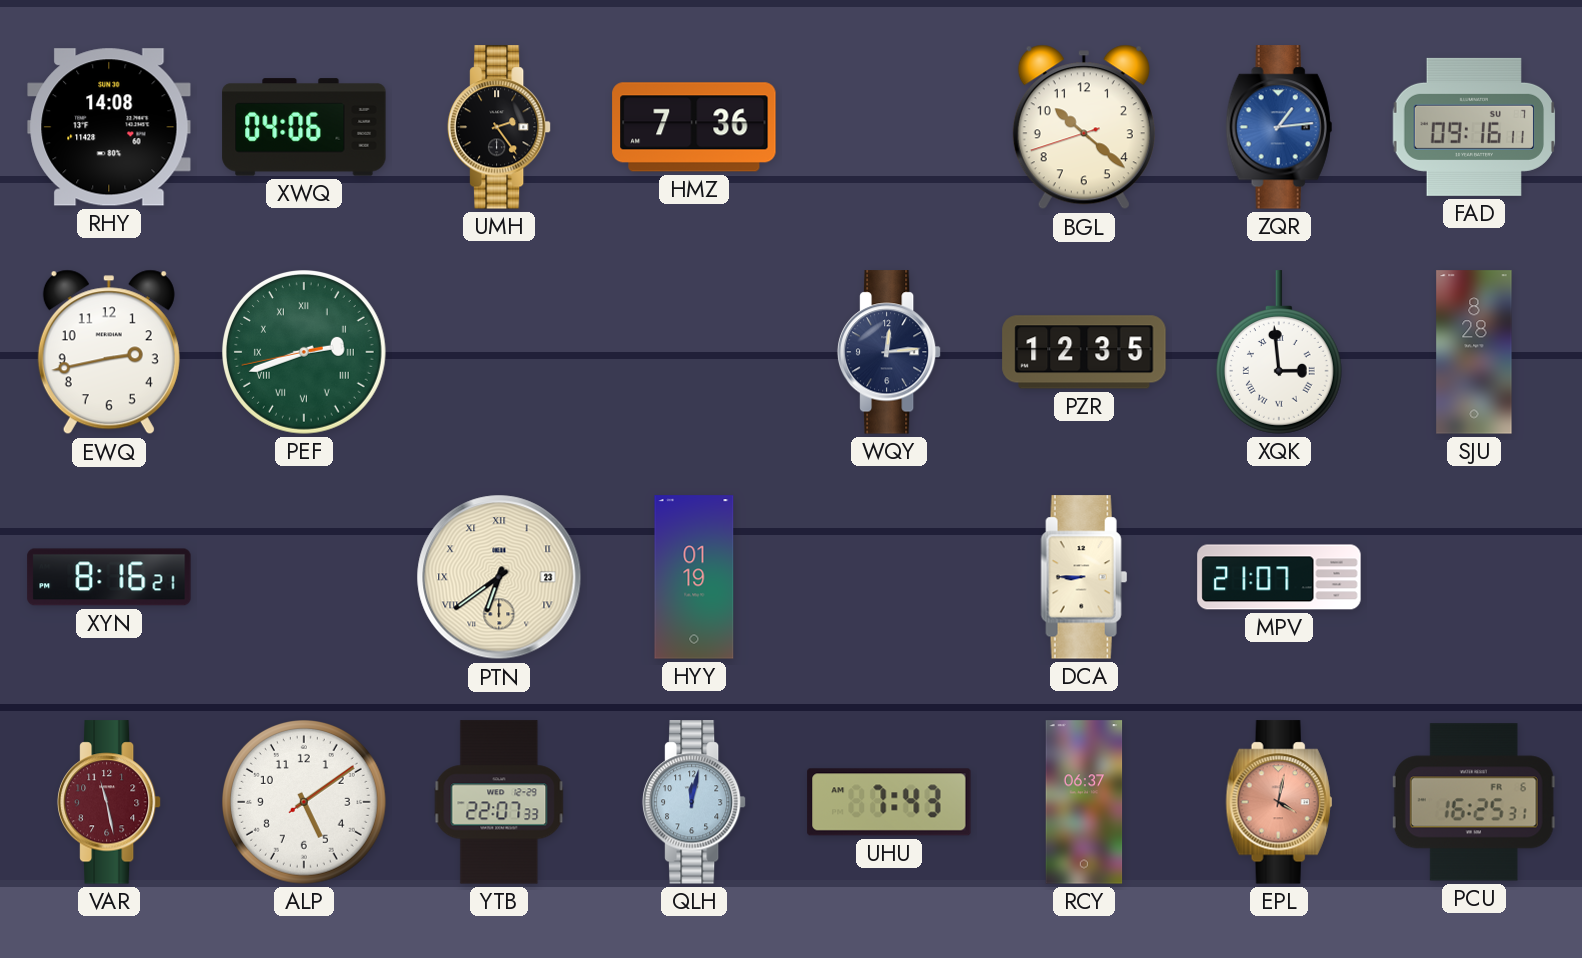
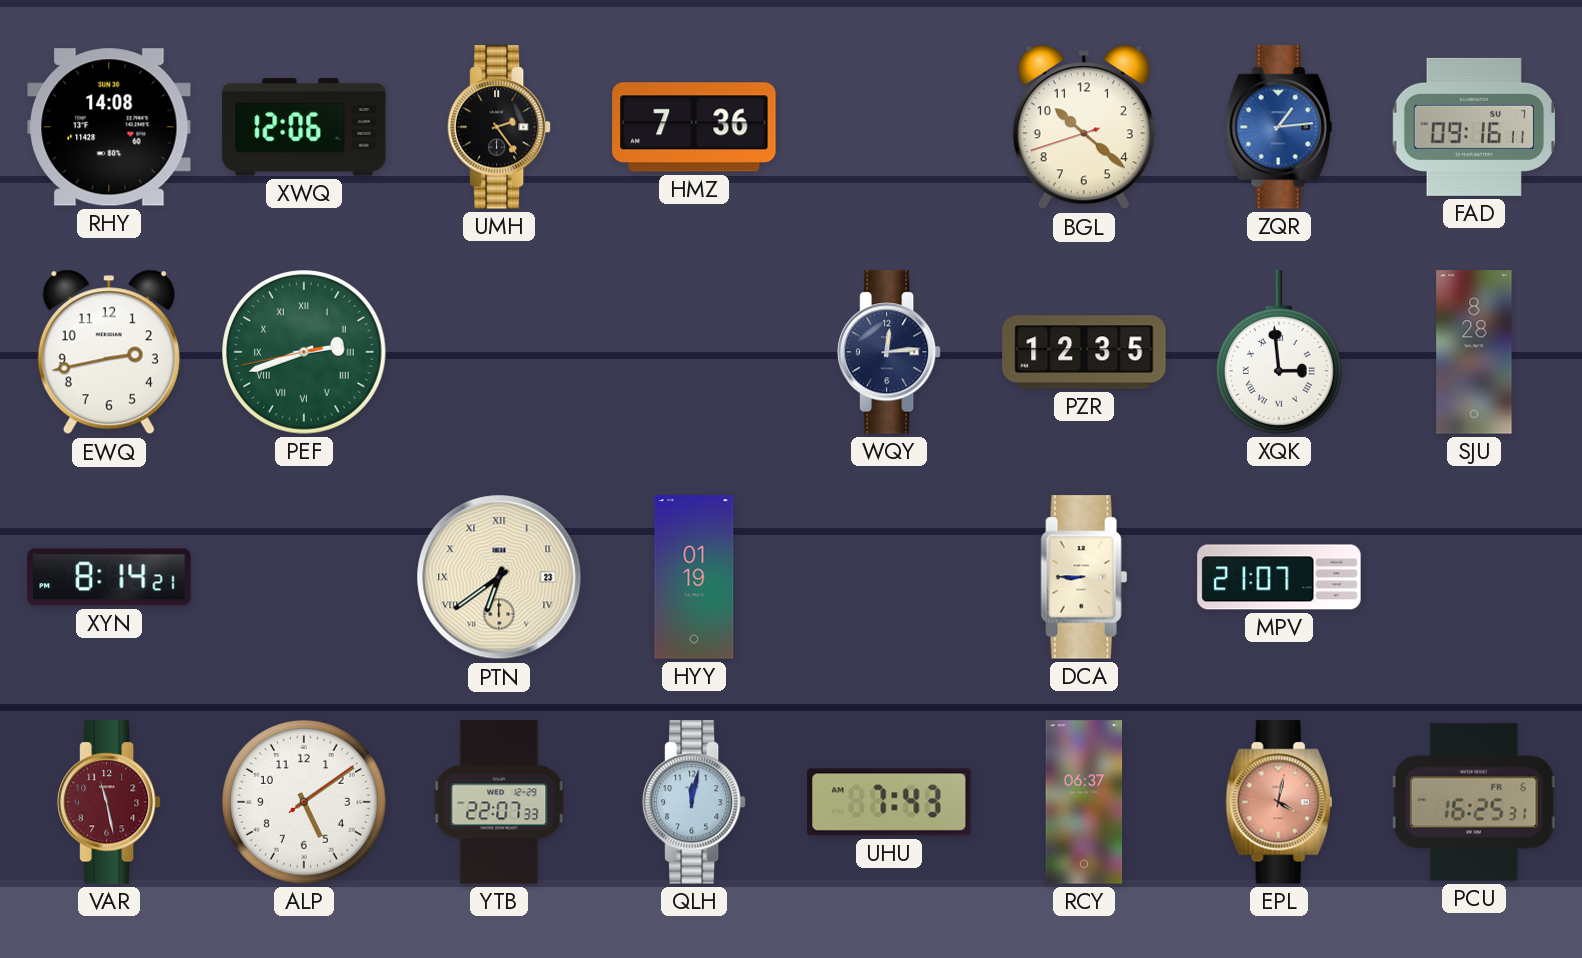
XWQ: 04:06 -> 12:06
XYN: 8:16 -> 8:14
